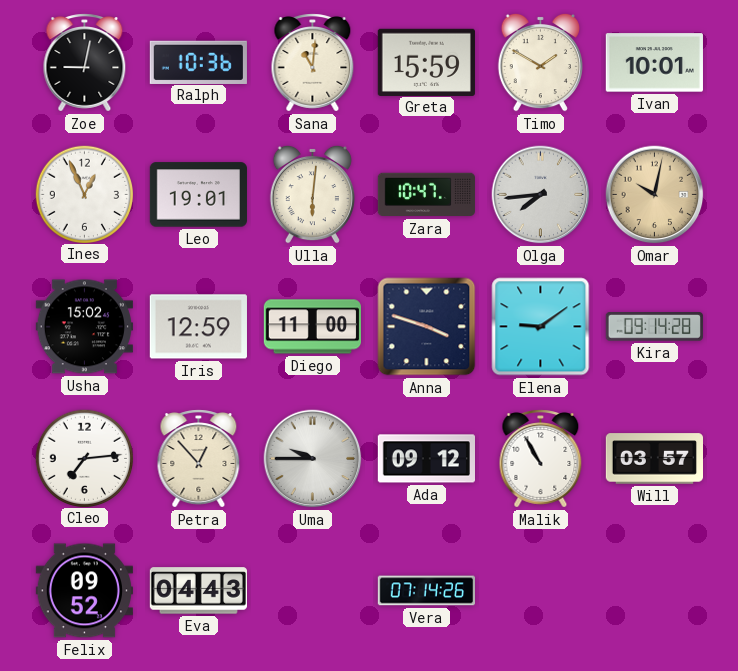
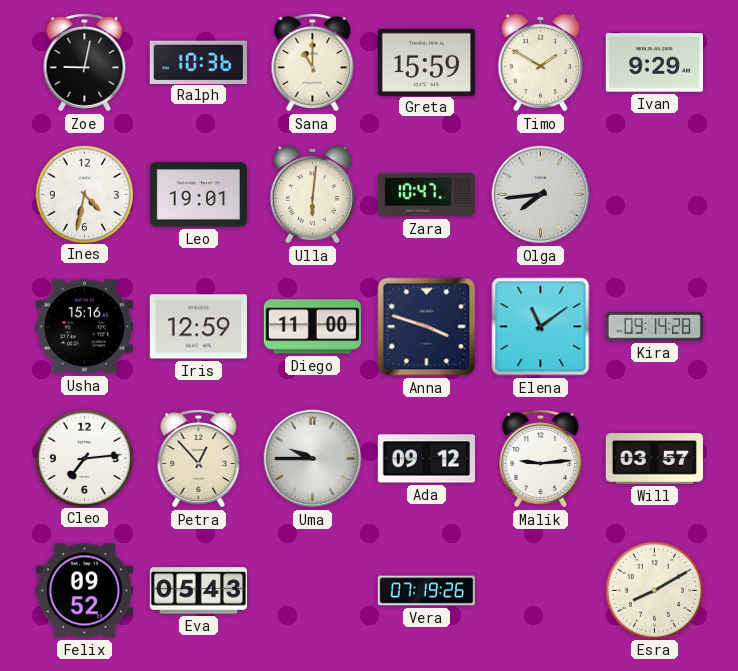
Sana: 11:01 -> 11:00
Ivan: 10:01 -> 9:29
Ines: 12:56 -> 4:32
Omar: 10:02 -> none
Usha: 15:02 -> 15:16
Elena: 9:09 -> 11:09
Malik: 10:55 -> 9:14
Eva: 04:43 -> 05:43
Vera: 07:14 -> 07:19
Esra: none -> 8:10
